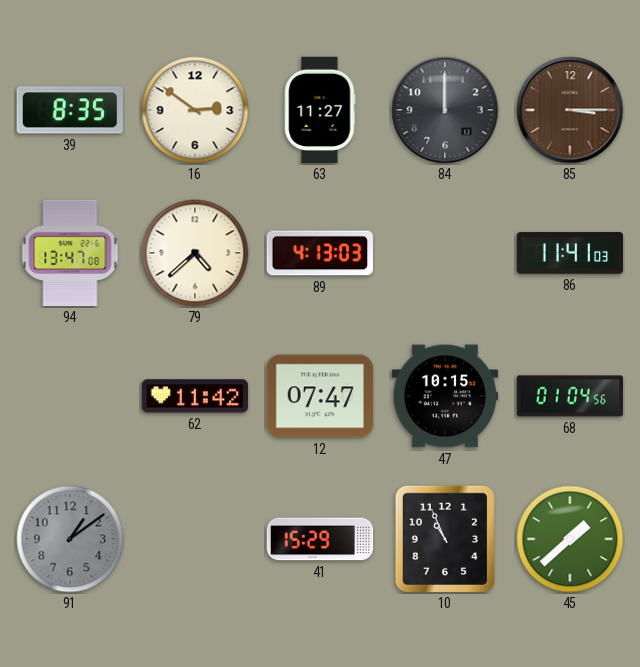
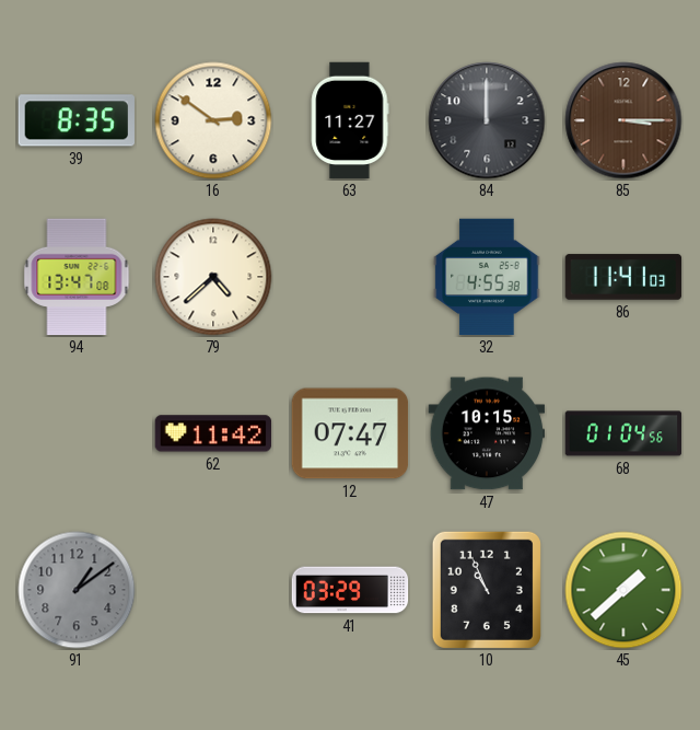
89: 4:13 -> none
32: none -> 4:55
41: 15:29 -> 03:29
